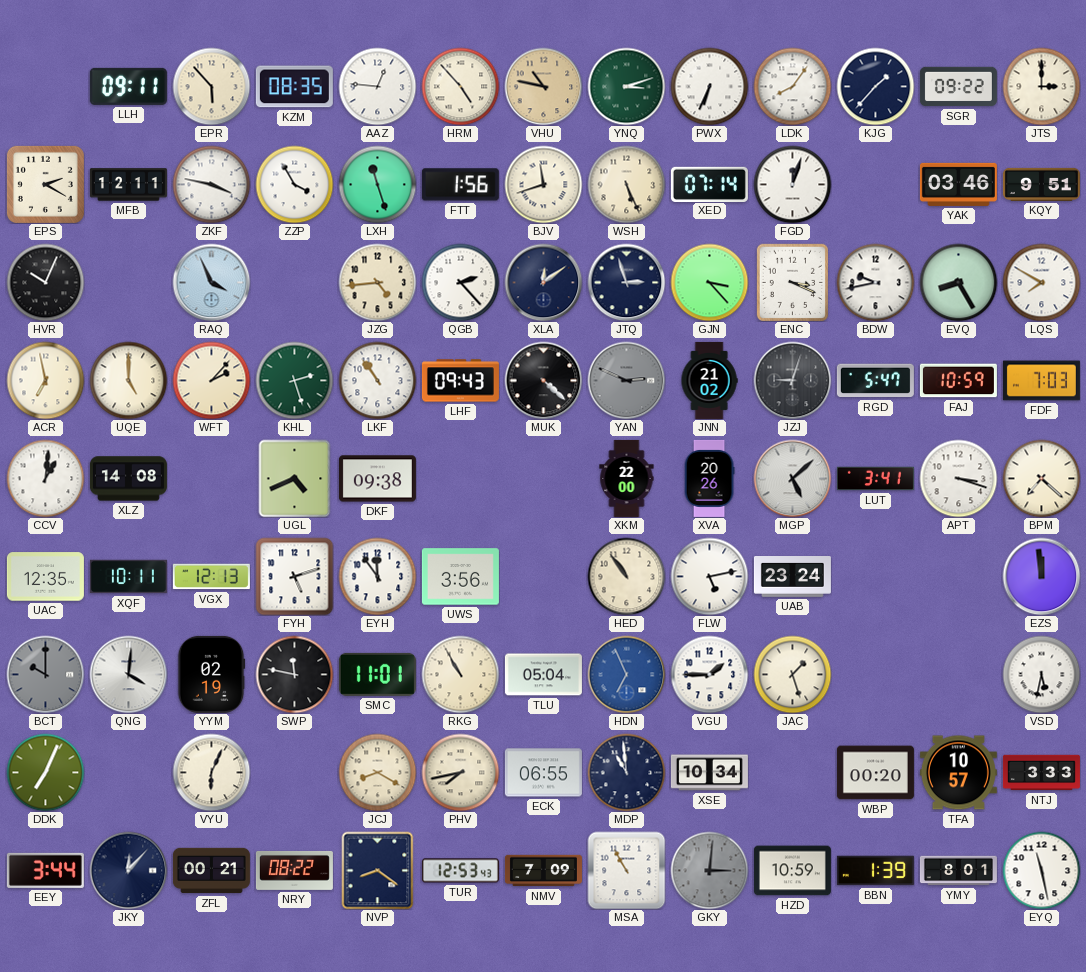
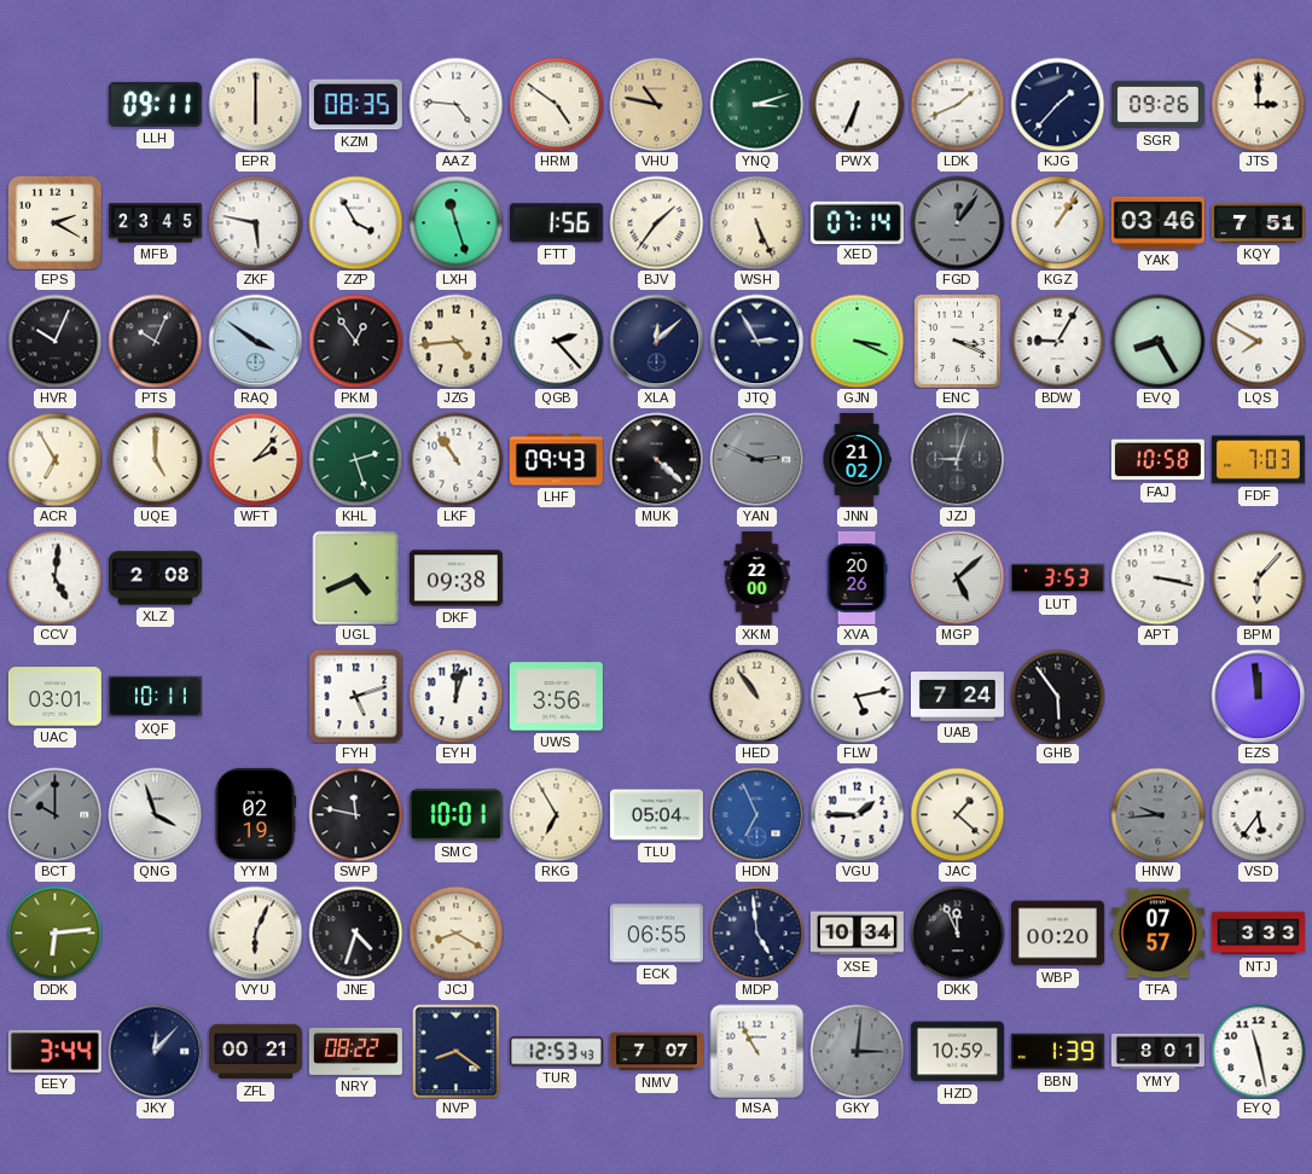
EPR: 5:53 -> 6:00
AAZ: 12:46 -> 4:46
HRM: 4:53 -> 4:51
LDK: 8:06 -> 1:41
SGR: 09:22 -> 09:26
MFB: 12:11 -> 23:45
ZKF: 3:47 -> 5:47
BJV: 11:42 -> 1:36
FGD: 12:03 -> 12:06
FGD dial: white -> grey
KGZ: none -> 1:06
KQY: 9:51 -> 7:51
PTS: none -> 10:04
RAQ: 3:56 -> 3:51
PKM: none -> 12:54
XLA: 12:09 -> 12:08
JTQ: 2:57 -> 2:55
GJN: 3:23 -> 3:19
BDW: 9:43 -> 9:05
ACR: 6:58 -> 6:55
RGD: 5:47 -> none
FAJ: 10:59 -> 10:58
CCV: 1:01 -> 5:01
XLZ: 14:08 -> 2:08
LUT: 3:41 -> 3:53
APT: 3:18 -> 3:17
BPM: 7:22 -> 6:07
UAC: 12:35 -> 03:01
VGX: 12:13 -> none
EYH: 11:54 -> 12:03
UAB: 23:24 -> 7:24
GHB: none -> 5:54
QNG: 4:01 -> 3:57
SMC: 11:01 -> 10:01
RKG: 10:55 -> 6:55
JAC: 1:27 -> 1:22
HNW: none -> 9:44
VSD: 5:32 -> 5:36
DDK: 7:04 -> 6:14
JNE: none -> 4:33
PHV: 7:43 -> none
MDP: 10:59 -> 4:59
DKK: none -> 11:56
TFA: 10:57 -> 07:57
NMV: 7:09 -> 7:07
